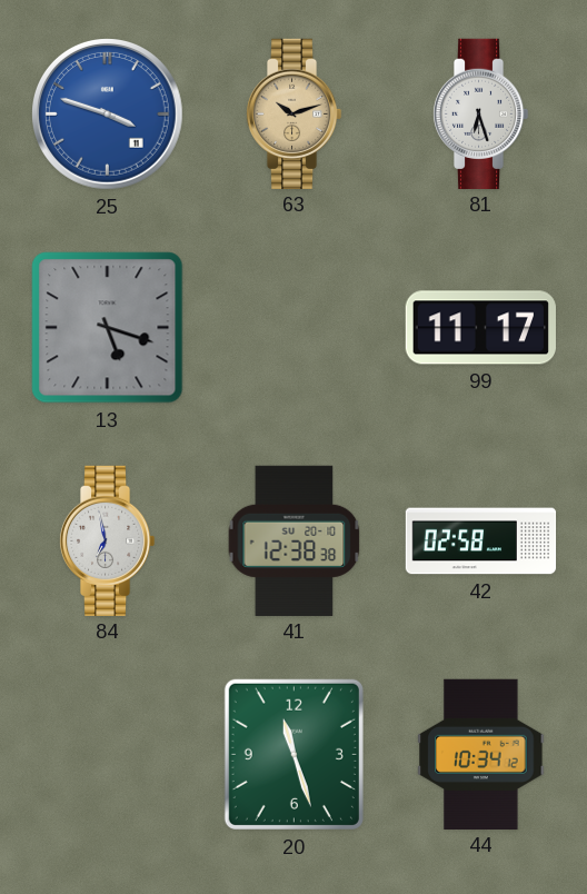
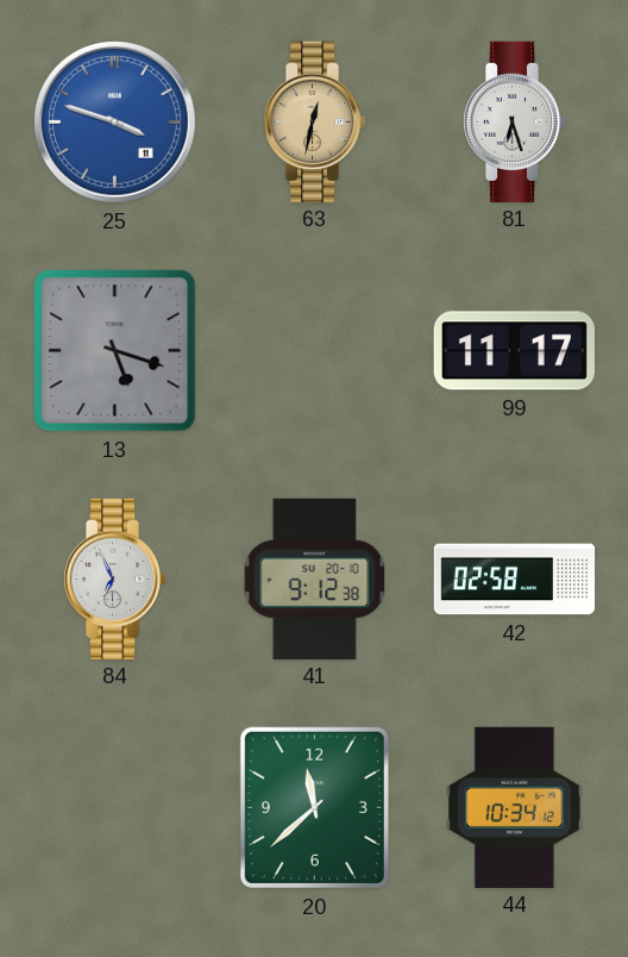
63: 10:12 -> 12:32
84: 6:58 -> 6:56
41: 12:38 -> 9:12
20: 11:27 -> 11:38
